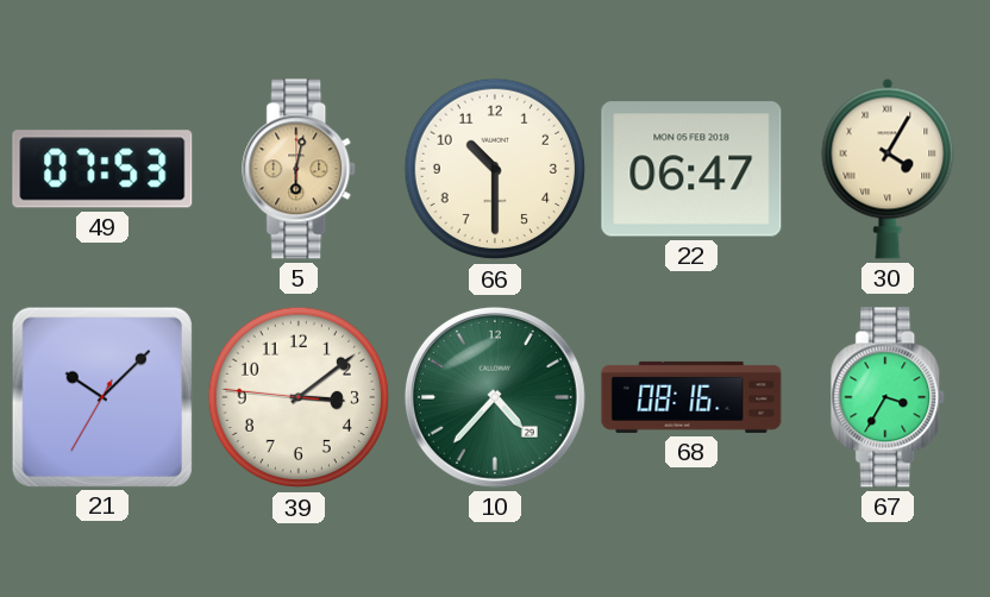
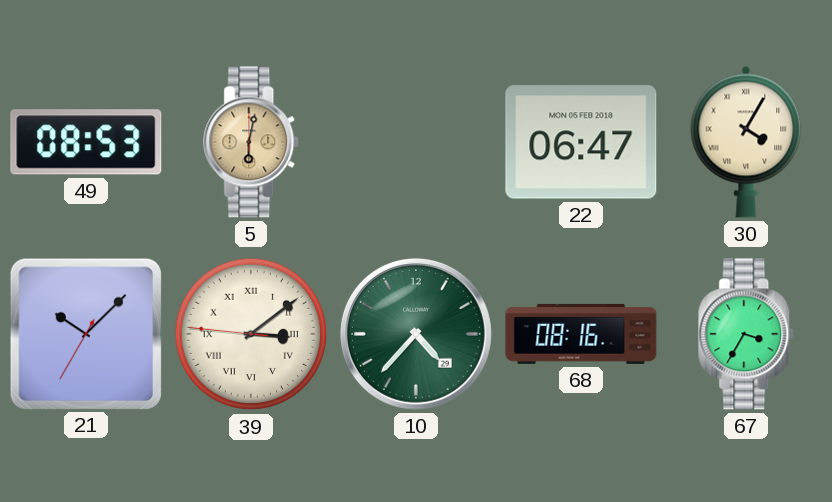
49: 07:53 -> 08:53
66: 10:30 -> none
39 numerals: Arabic -> Roman
